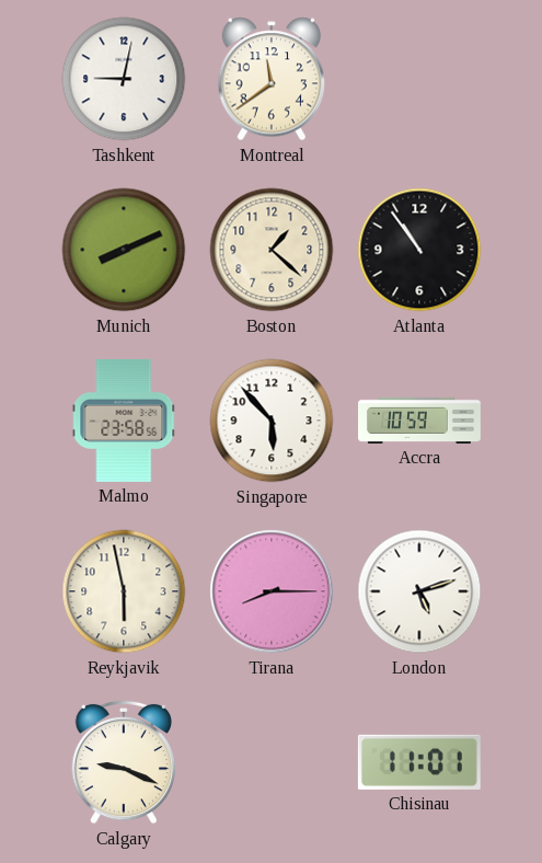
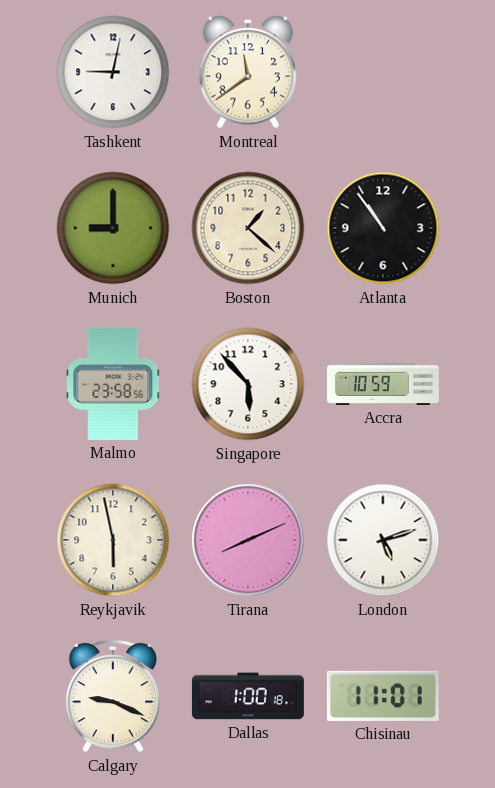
Munich: 8:11 -> 9:00
Tirana: 8:15 -> 8:11
Dallas: none -> 1:00
